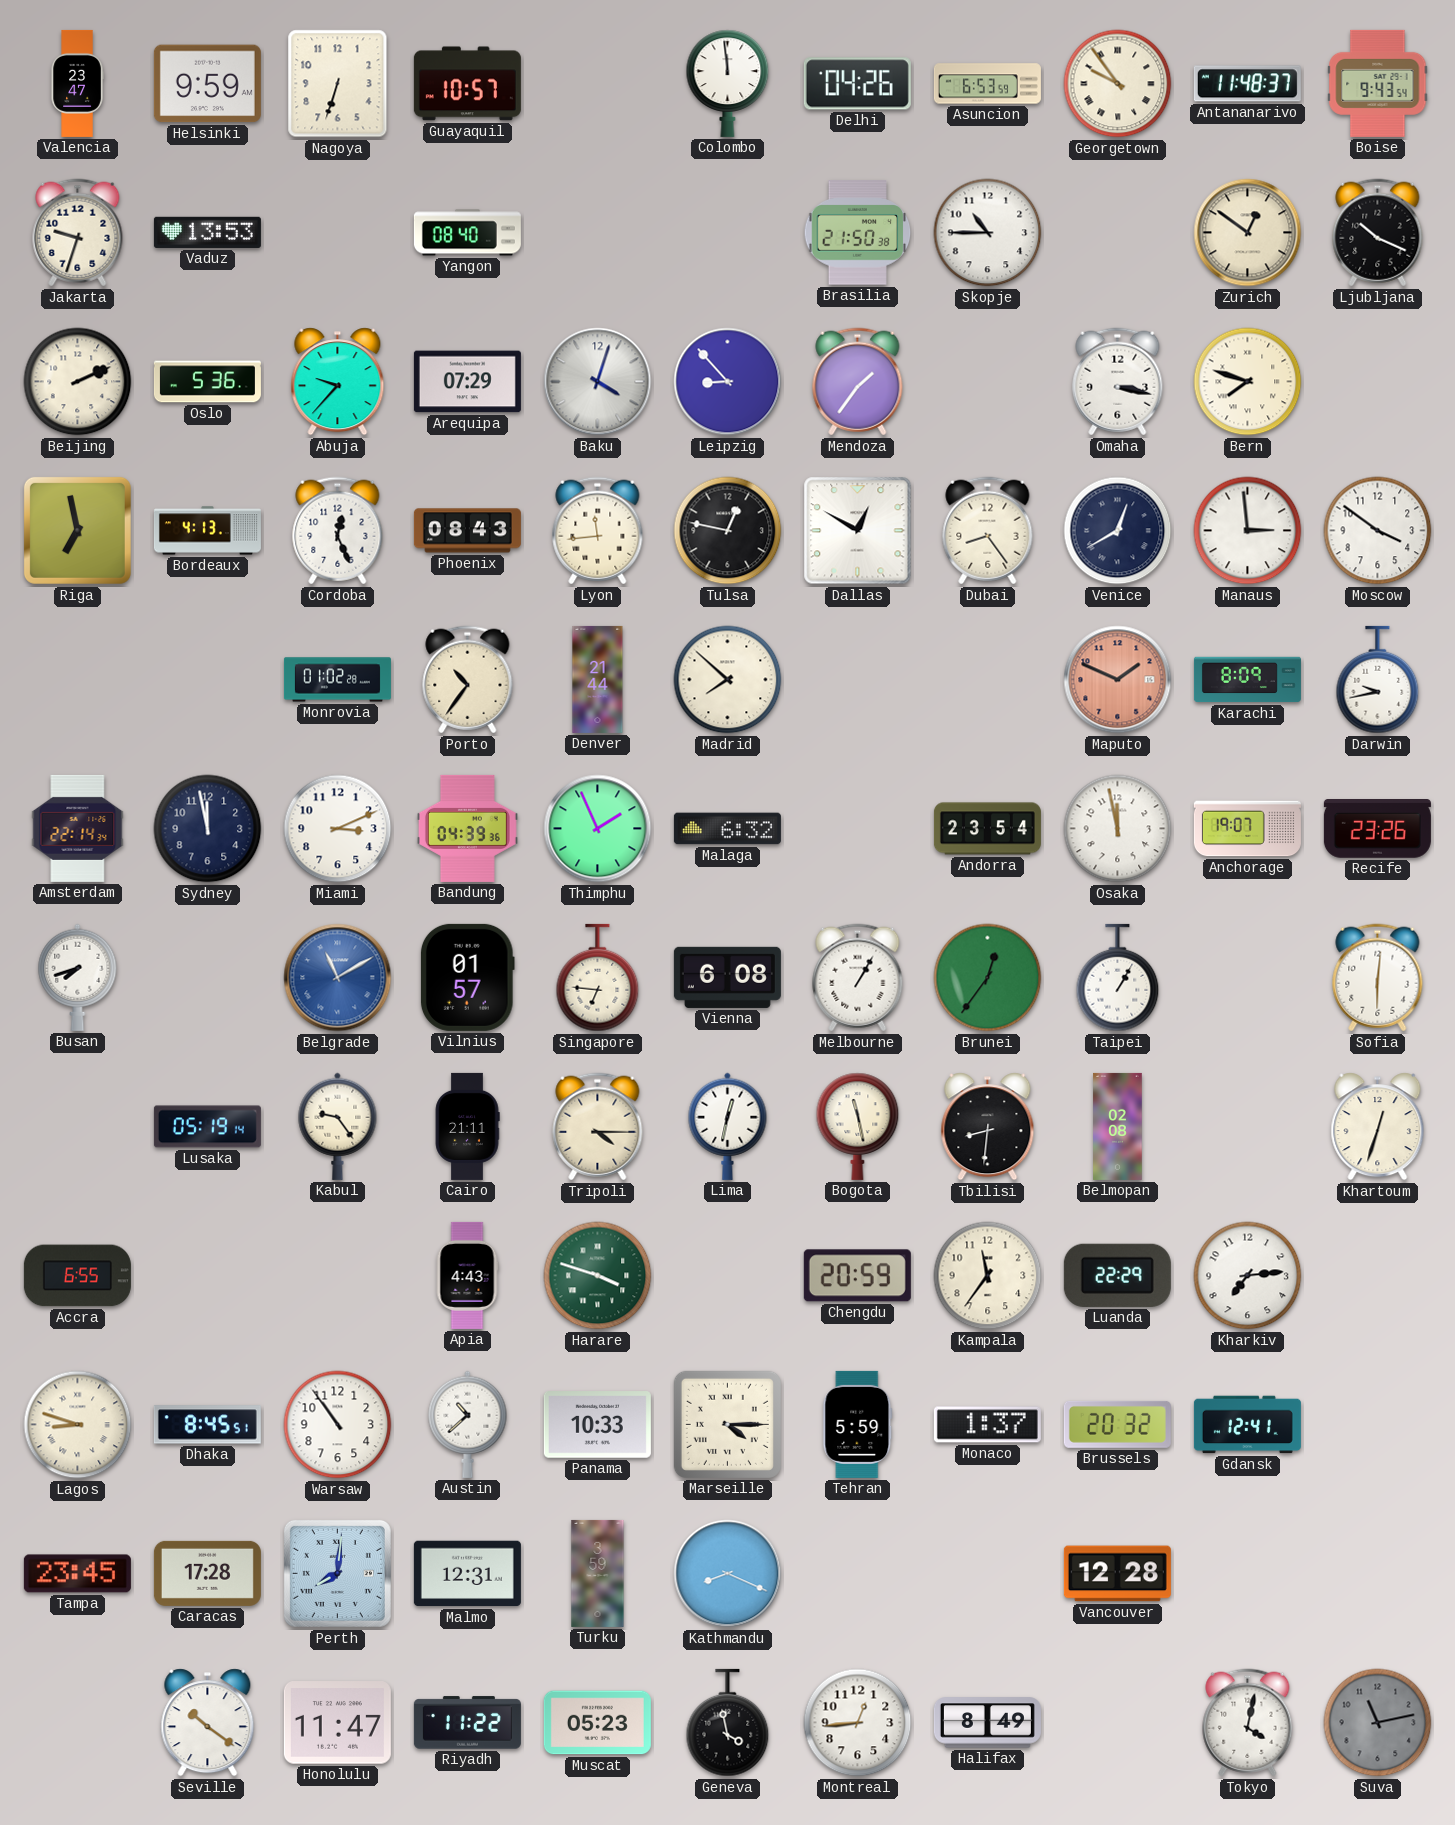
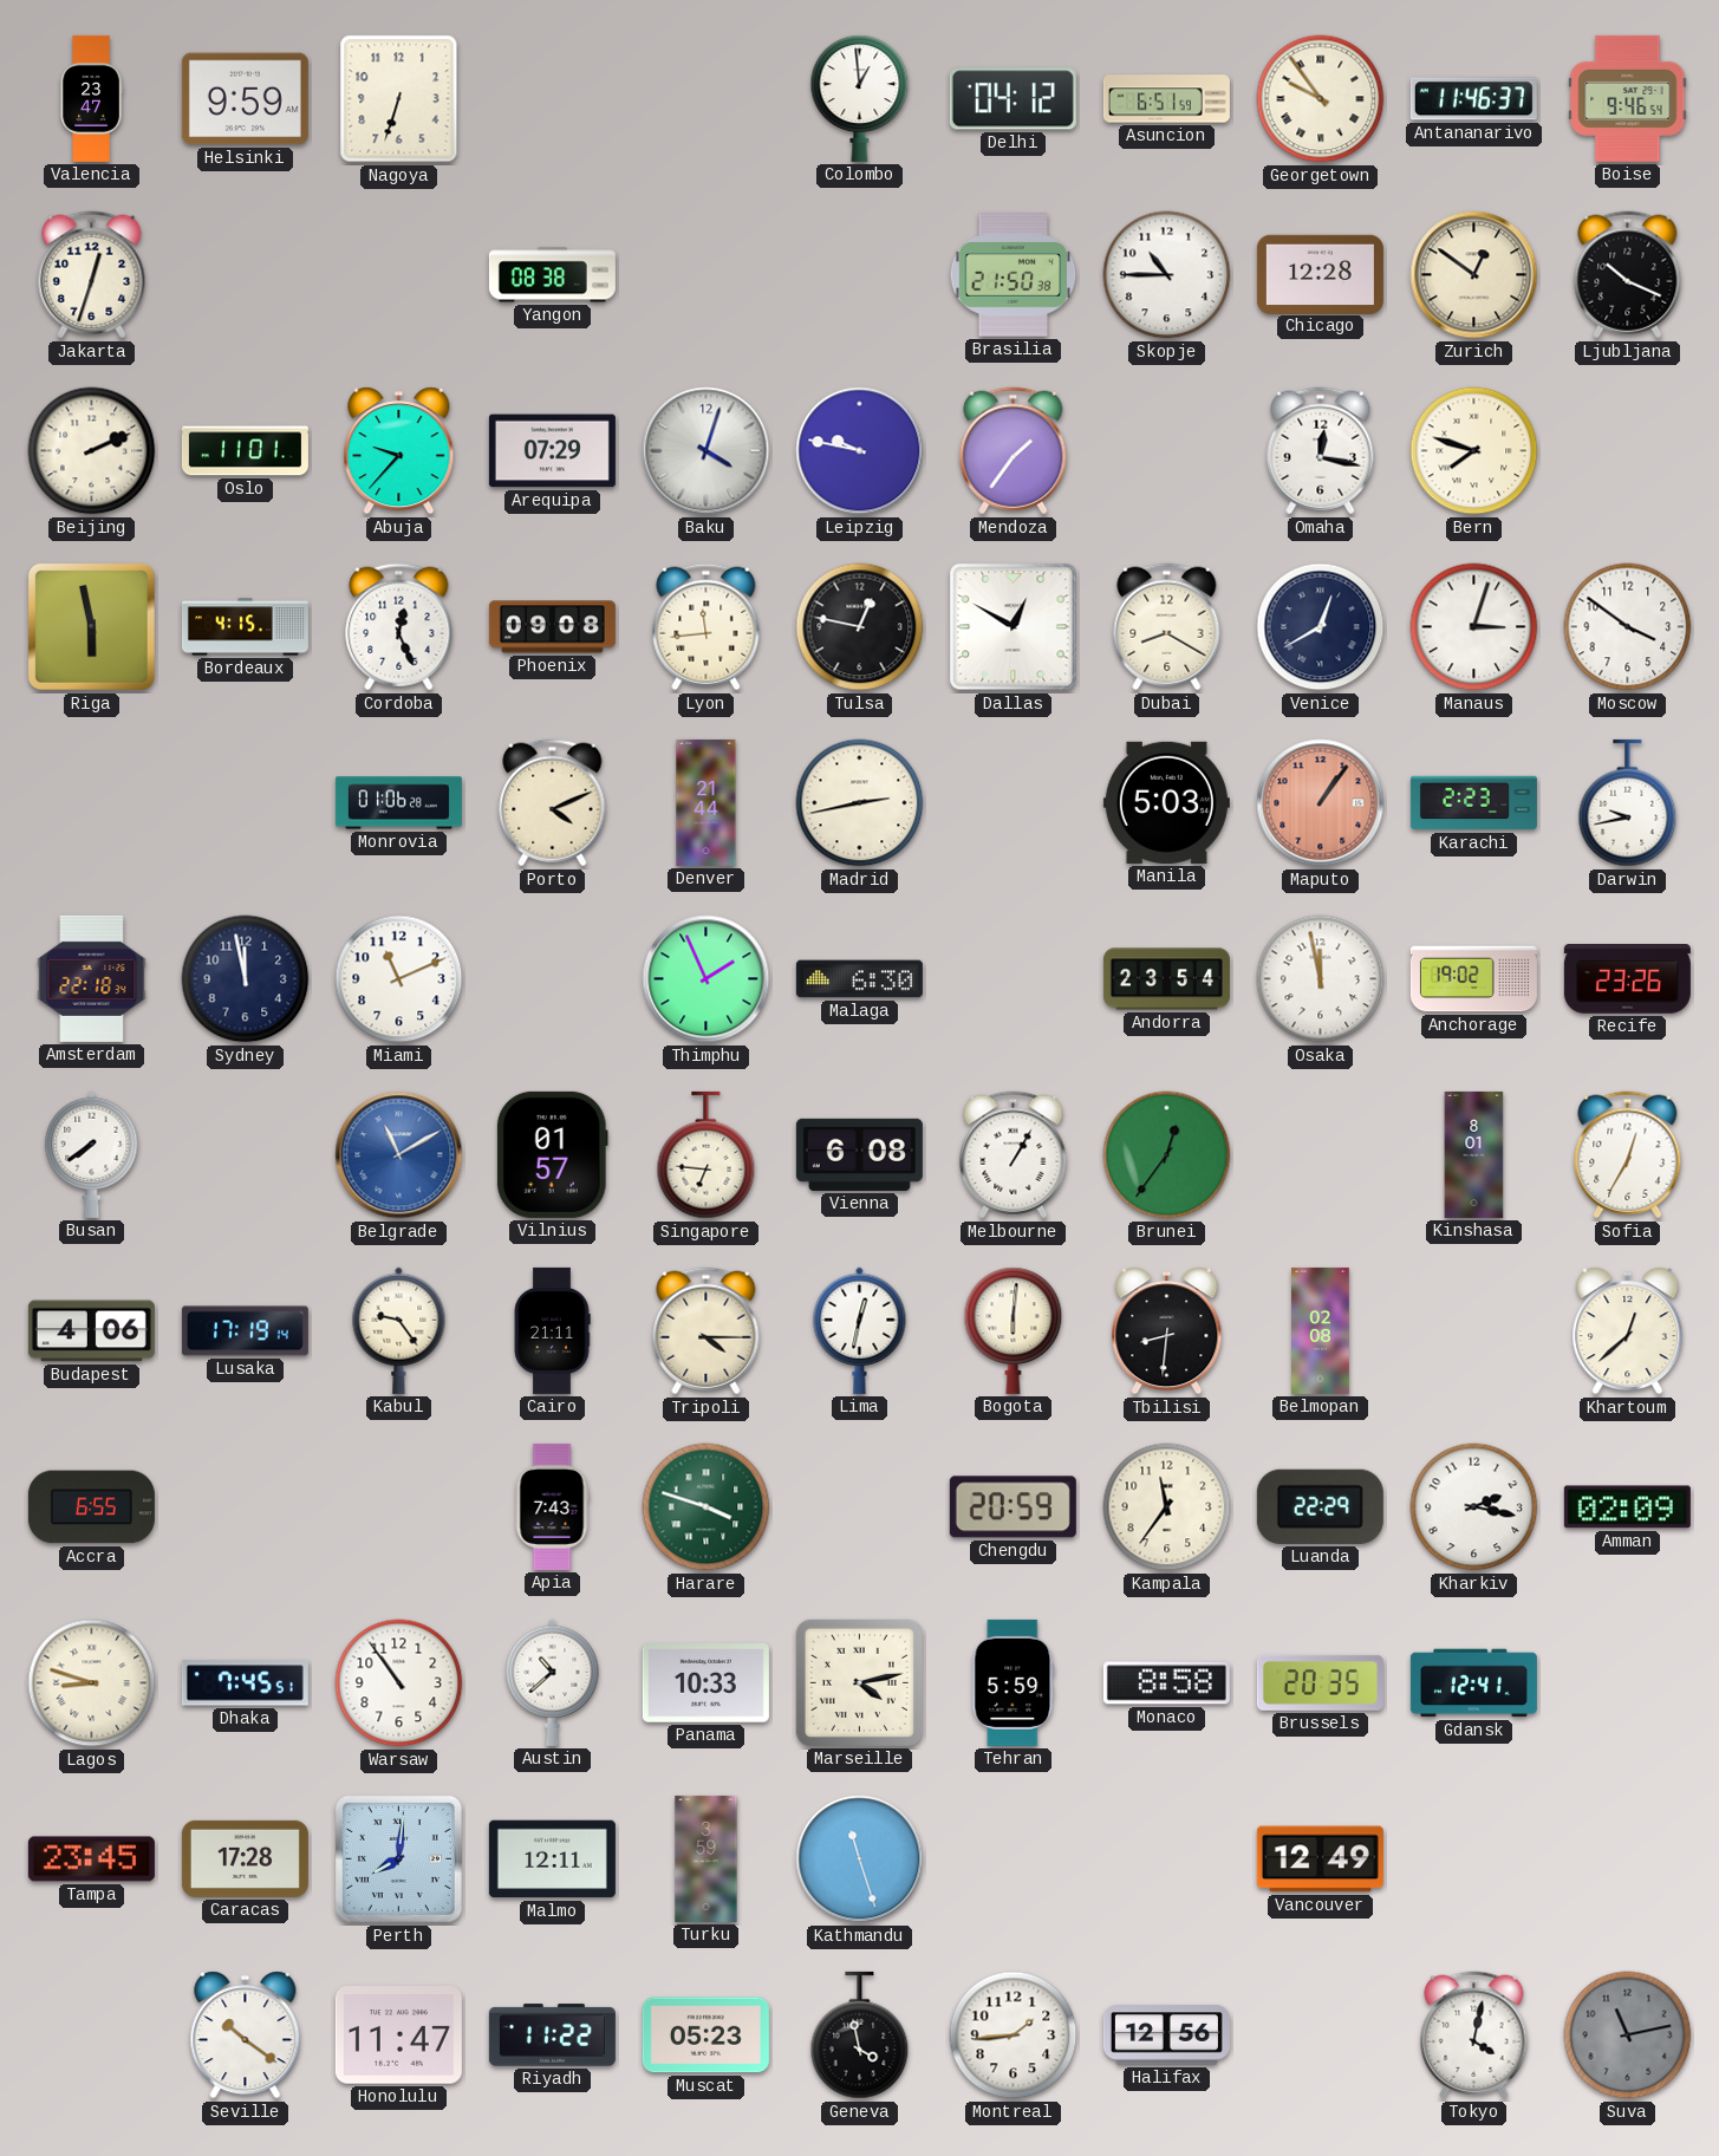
Guayaquil: 10:57 -> none
Colombo: 11:59 -> 12:59
Delhi: 04:26 -> 04:12
Asuncion: 6:53 -> 6:51
Antananarivo: 11:48 -> 11:46
Boise: 9:43 -> 9:46
Jakarta: 9:33 -> 12:33
Vaduz: 13:53 -> none
Yangon: 08:40 -> 08:38
Chicago: none -> 12:28
Oslo: 5:36 -> 11:01
Leipzig: 8:53 -> 9:47
Omaha: 3:17 -> 12:17
Riga: 6:58 -> 5:58
Bordeaux: 4:13 -> 4:15
Phoenix: 08:43 -> 09:08
Dubai: 8:24 -> 8:20
Manaus: 2:59 -> 3:03
Monrovia: 01:02 -> 01:06
Porto: 10:36 -> 4:11
Madrid: 7:52 -> 2:43
Manila: none -> 5:03
Maputo: 1:49 -> 1:06
Karachi: 8:09 -> 2:23
Amsterdam: 22:14 -> 22:18
Miami: 3:11 -> 11:11
Bandung: 04:39 -> none
Malaga: 6:32 -> 6:30
Anchorage: 19:07 -> 19:02
Busan: 7:42 -> 7:39
Taipei: 1:05 -> none
Kinshasa: none -> 8:01
Sofia: 6:01 -> 12:35
Budapest: none -> 4:06
Lusaka: 05:19 -> 17:19
Bogota: 11:28 -> 6:01
Khartoum: 12:33 -> 12:38
Apia: 4:43 -> 7:43
Kharkiv: 7:14 -> 2:17
Amman: none -> 02:09
Dhaka: 8:45 -> 7:45
Marseille: 4:15 -> 4:13
Monaco: 1:37 -> 8:58
Brussels: 20:32 -> 20:35
Malmo: 12:31 -> 12:11
Kathmandu: 8:19 -> 11:27
Vancouver: 12:28 -> 12:49
Montreal: 12:44 -> 1:44
Halifax: 8:49 -> 12:56
